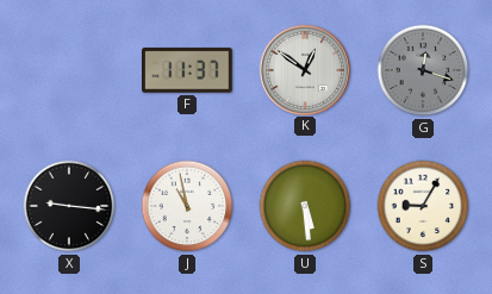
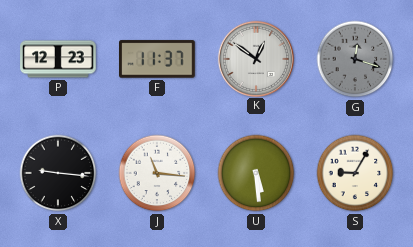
P: none -> 12:23
J: 10:58 -> 11:16
